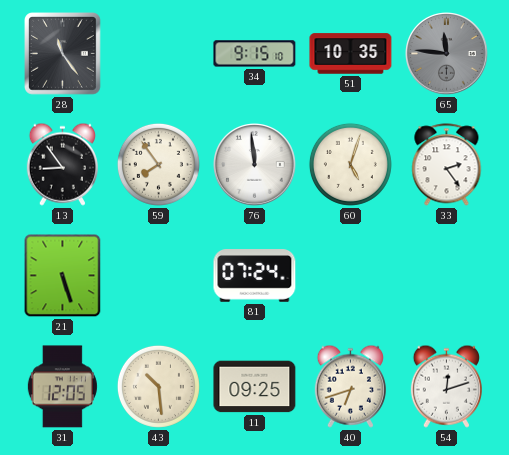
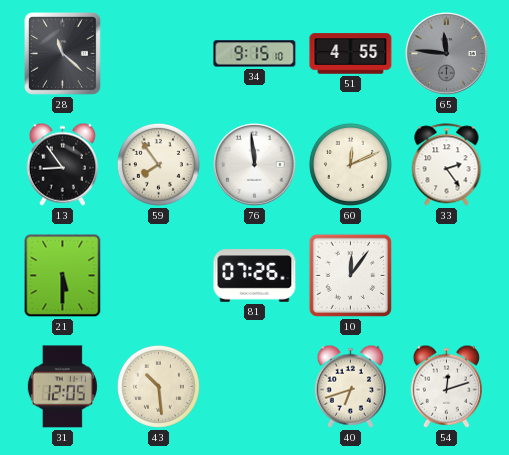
28: 11:24 -> 11:22
51: 10:35 -> 4:55
60: 5:03 -> 12:11
21: 5:27 -> 5:30
81: 07:24 -> 07:26
10: none -> 12:06
11: 09:25 -> none
